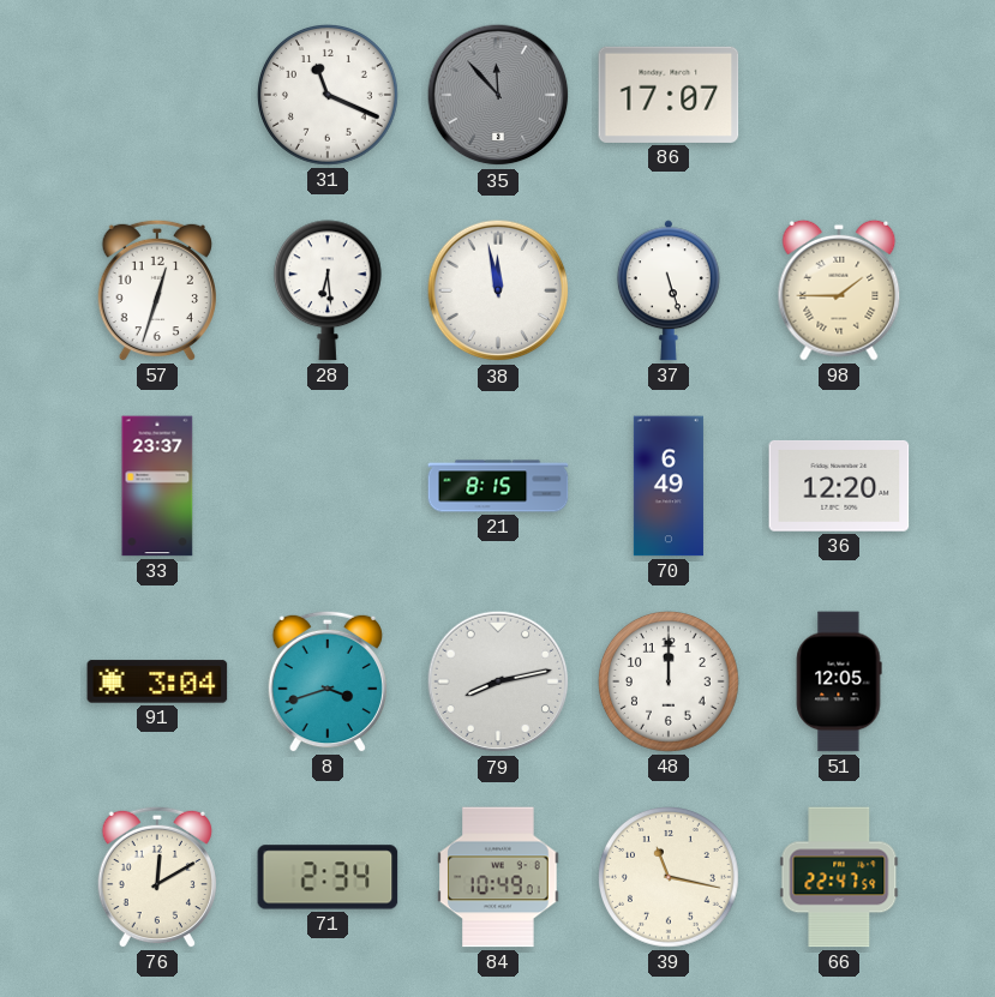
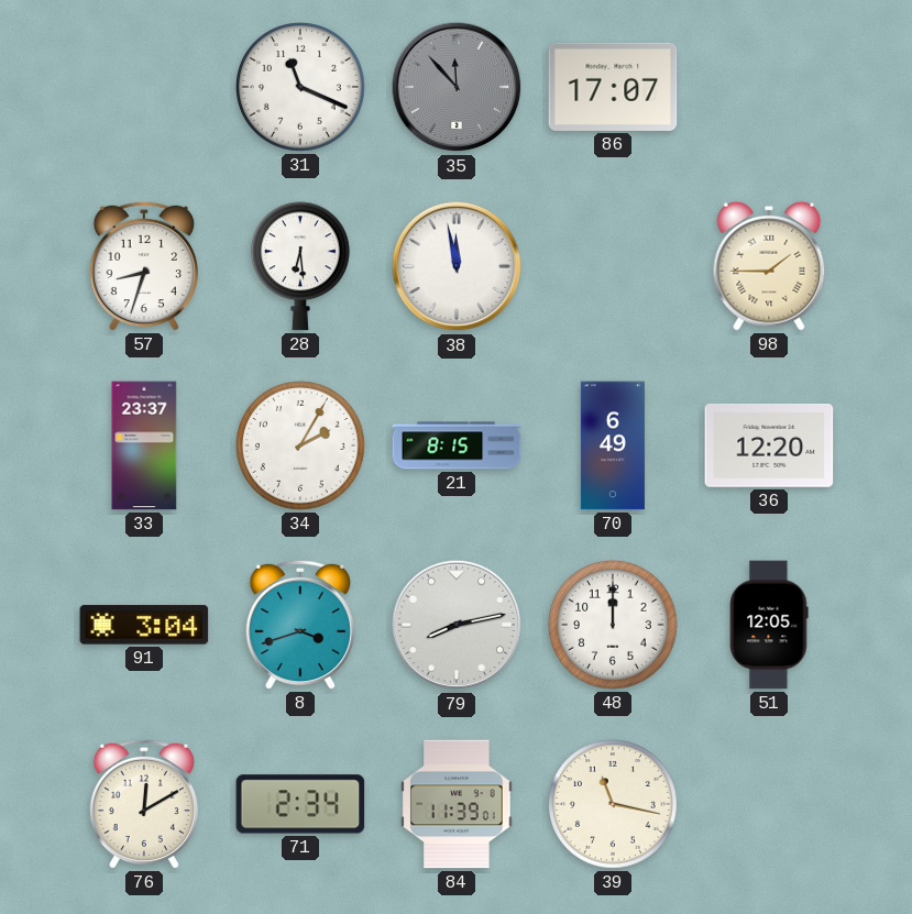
57: 12:33 -> 8:33
37: 5:27 -> none
34: none -> 2:05
84: 10:49 -> 11:39
66: 22:47 -> none
